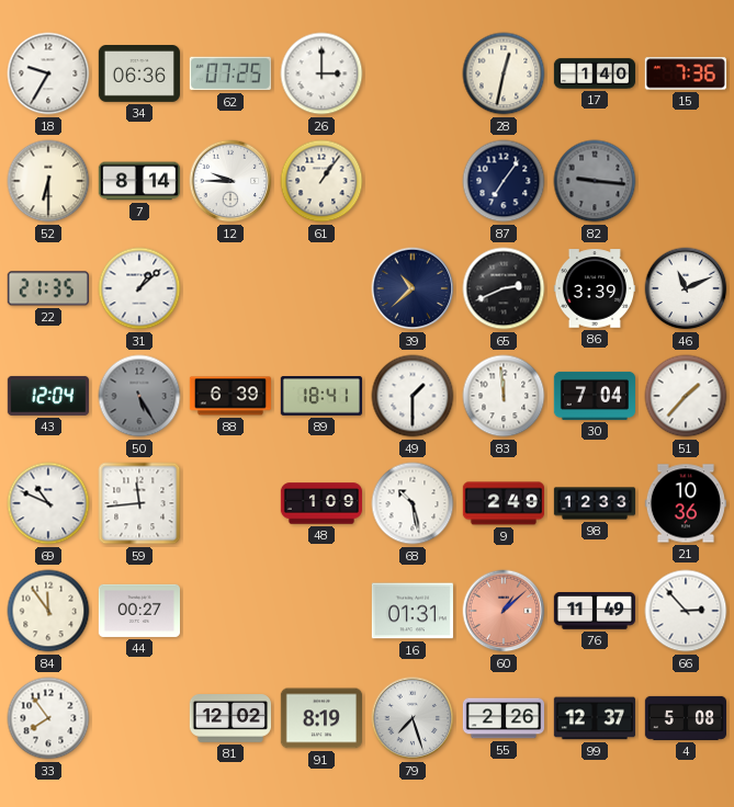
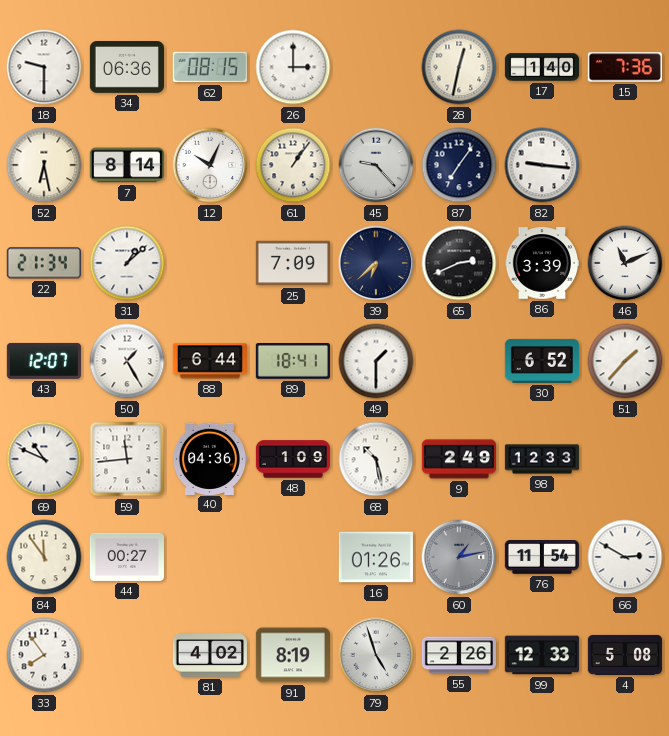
18: 9:35 -> 9:30
62: 07:25 -> 08:15
52: 6:30 -> 6:28
12: 9:45 -> 10:04
45: none -> 9:23
82 dial: grey -> white
22: 21:35 -> 21:34
25: none -> 7:09
39: 10:38 -> 6:38
43: 12:04 -> 12:07
50: 5:25 -> 1:25
50 dial: grey -> white
88: 6:39 -> 6:44
83: 11:59 -> none
30: 7:04 -> 6:52
40: none -> 04:36
21: 10:36 -> none
16: 01:31 -> 01:26
60: 1:08 -> 1:13
60 dial: salmon -> grey
76: 11:49 -> 11:54
66: 2:53 -> 2:50
81: 12:02 -> 4:02
79: 7:27 -> 4:57
99: 12:37 -> 12:33
